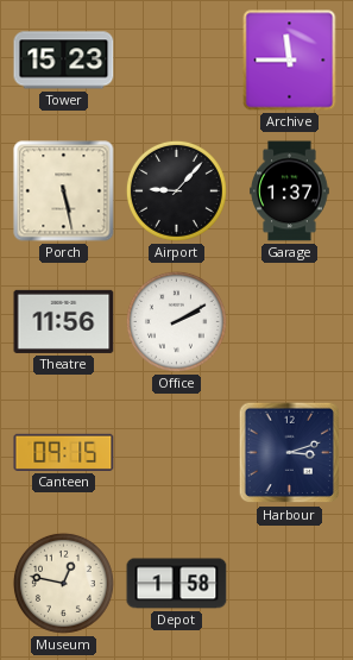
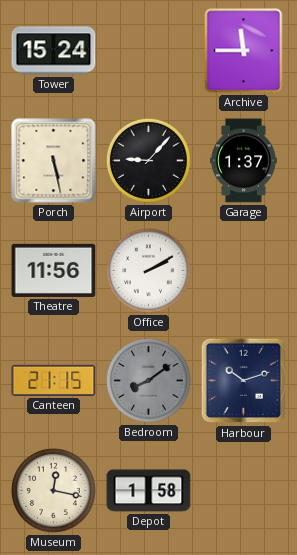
Tower: 15:23 -> 15:24
Canteen: 09:15 -> 21:15
Bedroom: none -> 8:09
Harbour: 3:12 -> 10:12
Museum: 12:47 -> 12:17
